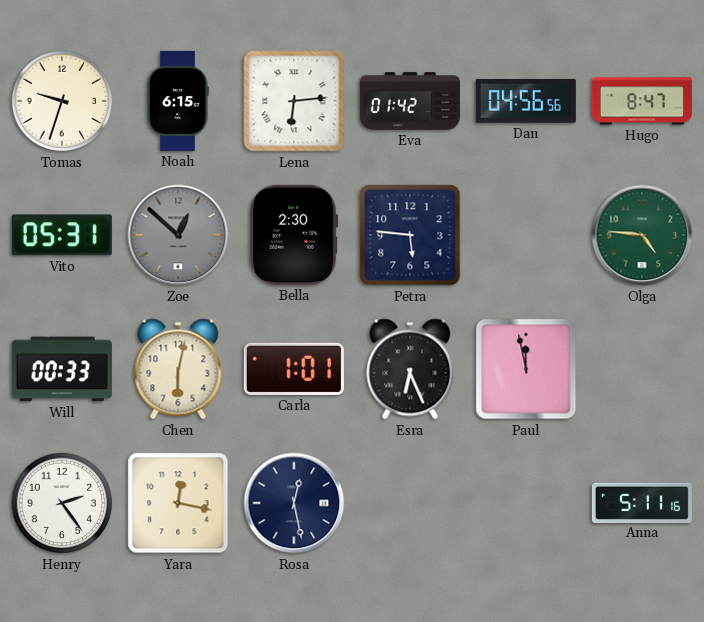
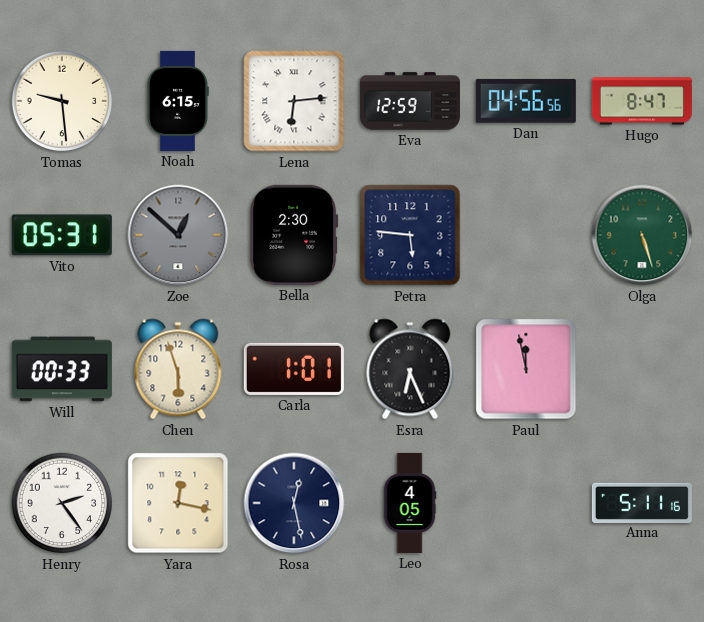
Tomas: 9:33 -> 9:29
Eva: 01:42 -> 12:59
Olga: 4:46 -> 5:27
Chen: 6:02 -> 5:57
Leo: none -> 4:05
